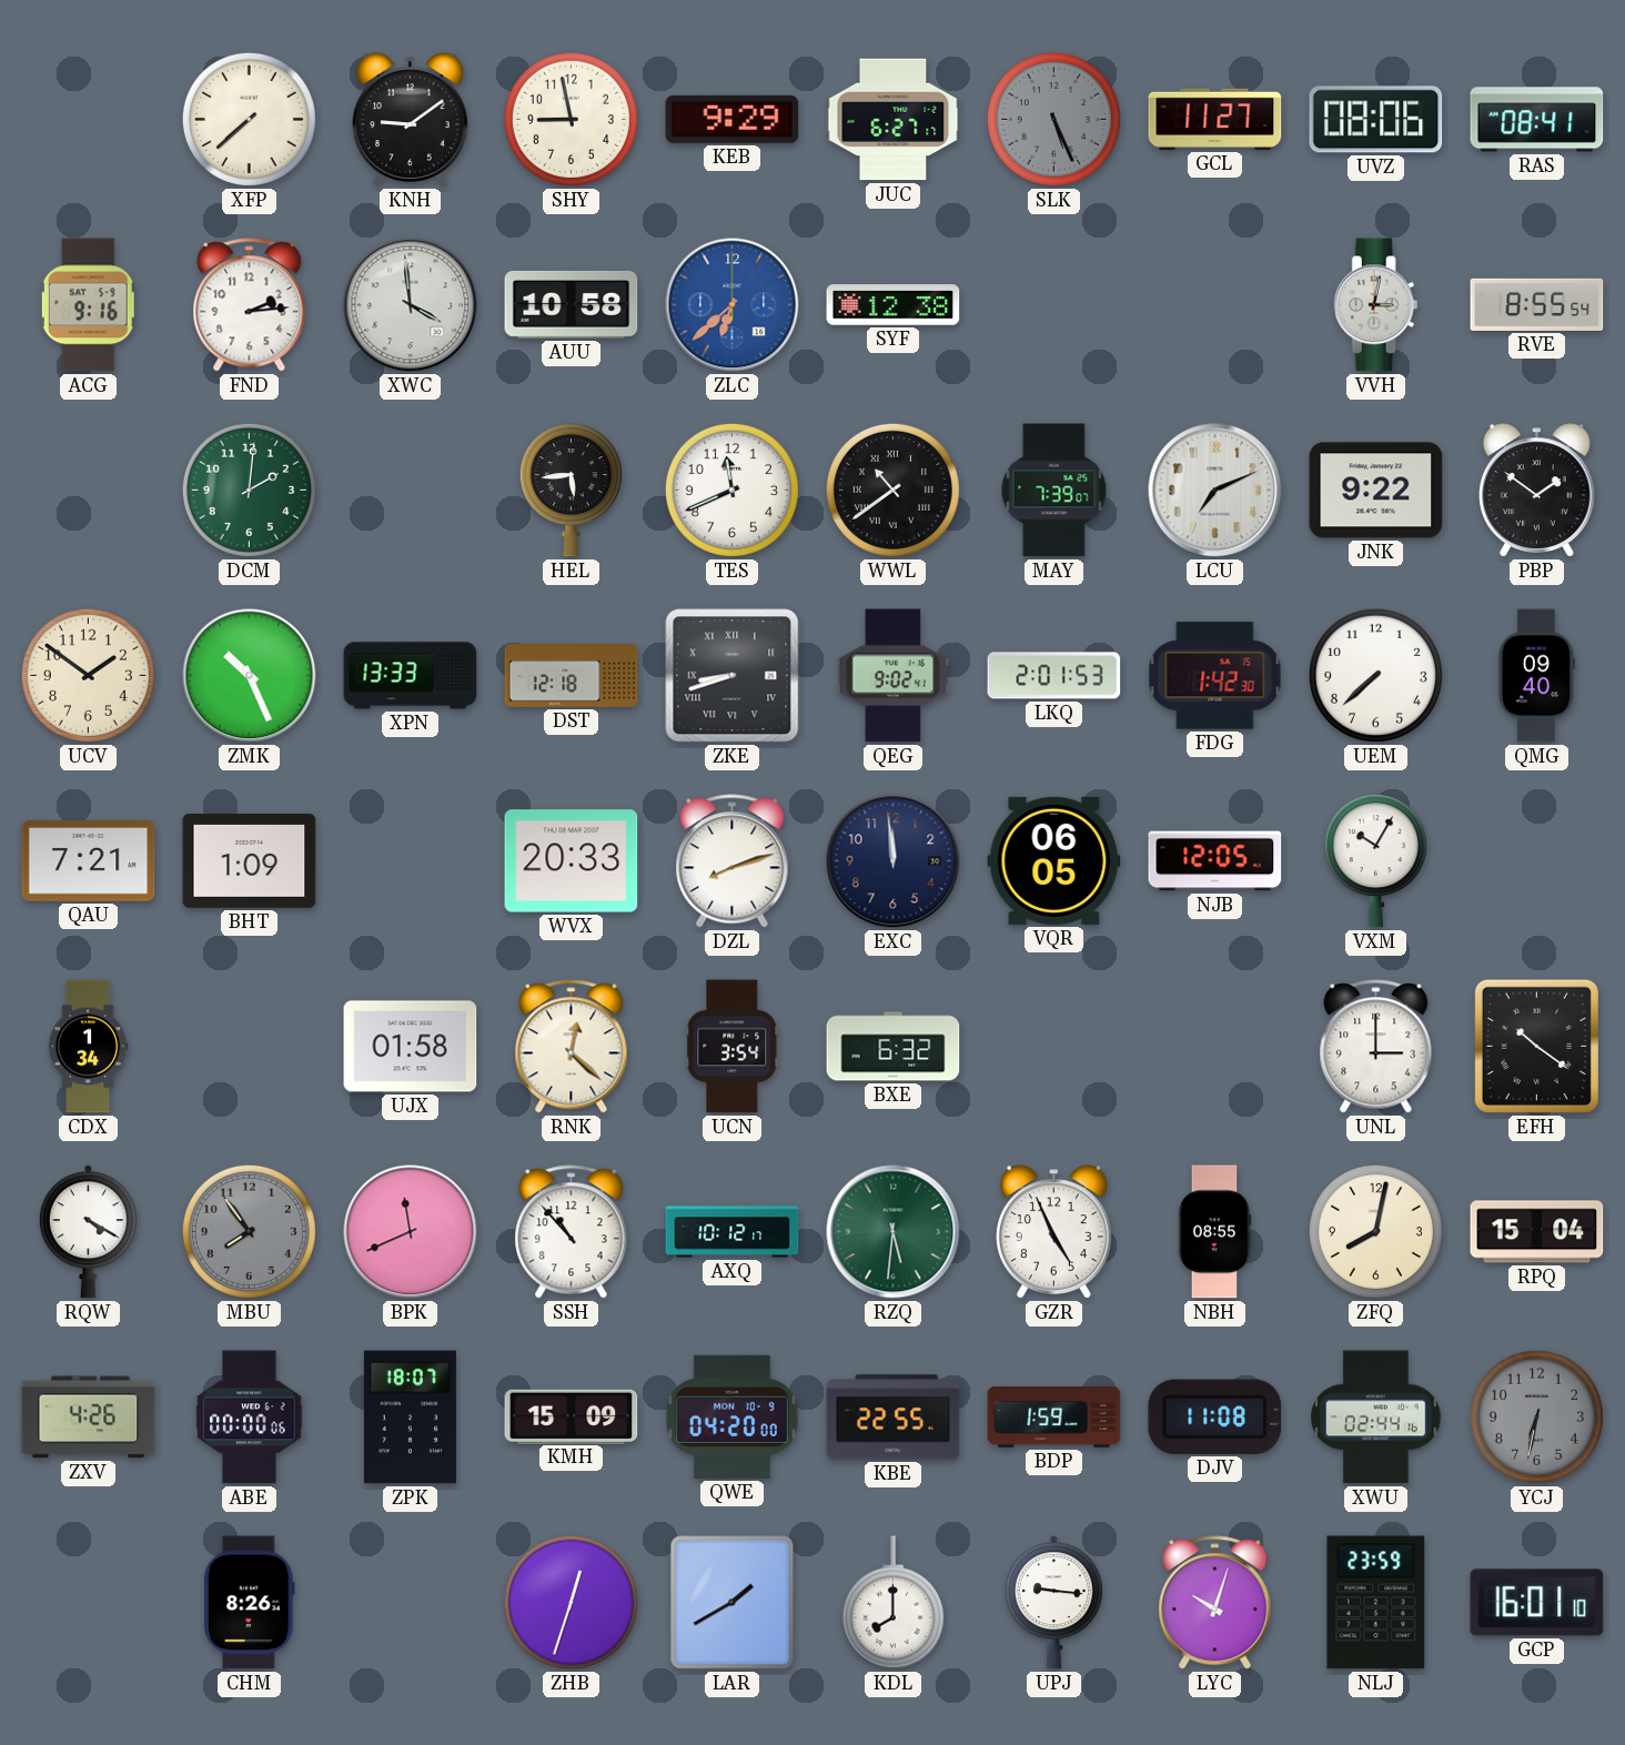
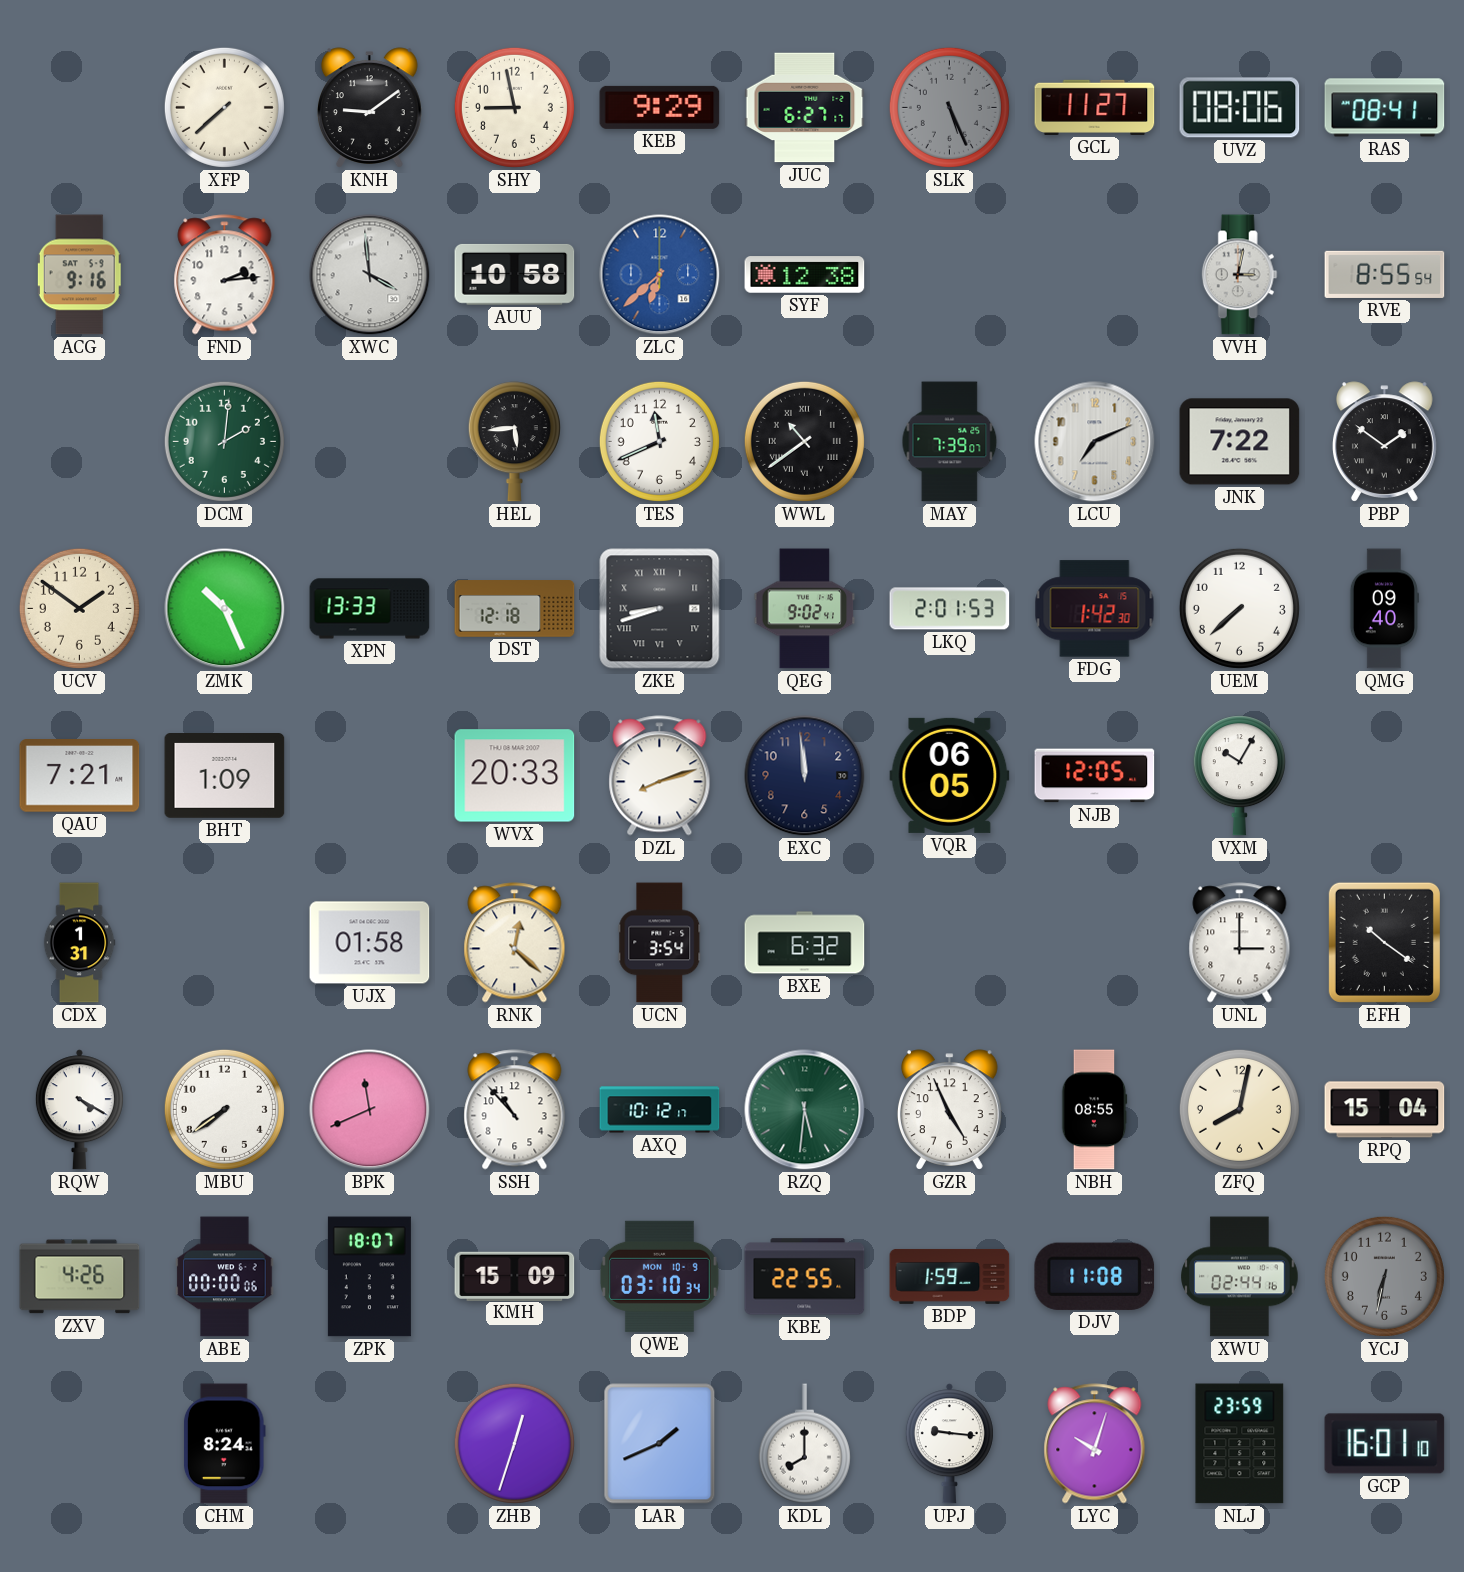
JNK: 9:22 -> 7:22
CDX: 1:34 -> 1:31
MBU: 7:54 -> 7:39
MBU dial: grey -> white
QWE: 04:20 -> 03:10
CHM: 8:26 -> 8:24
LAR: 1:40 -> 1:41
